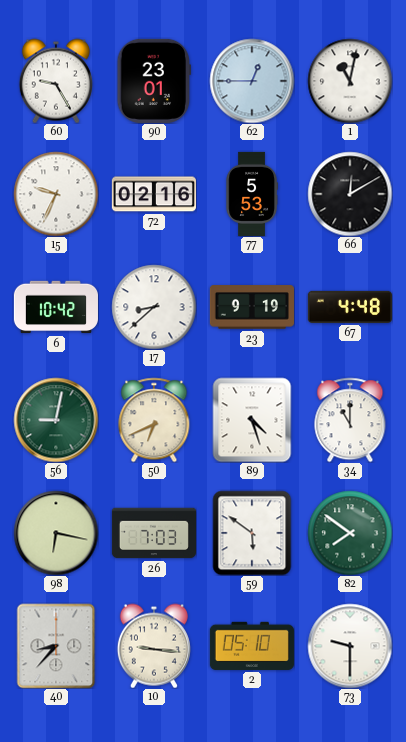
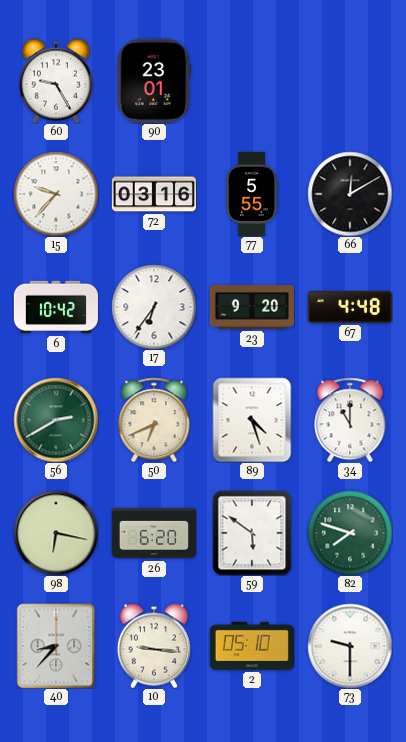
62: 12:45 -> none
1: 11:02 -> none
15: 9:34 -> 9:37
72: 02:16 -> 03:16
77: 5:53 -> 5:55
17: 8:38 -> 6:36
23: 9:19 -> 9:20
56: 9:02 -> 2:40
26: 7:03 -> 6:20
82: 7:51 -> 7:48
